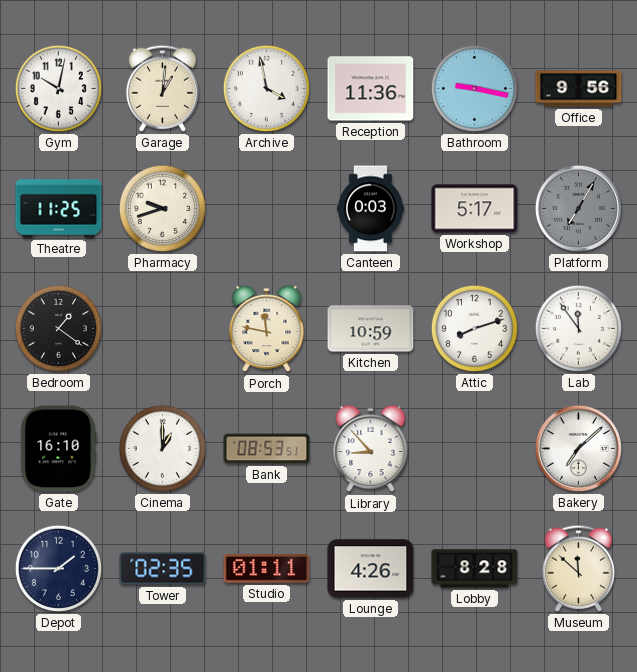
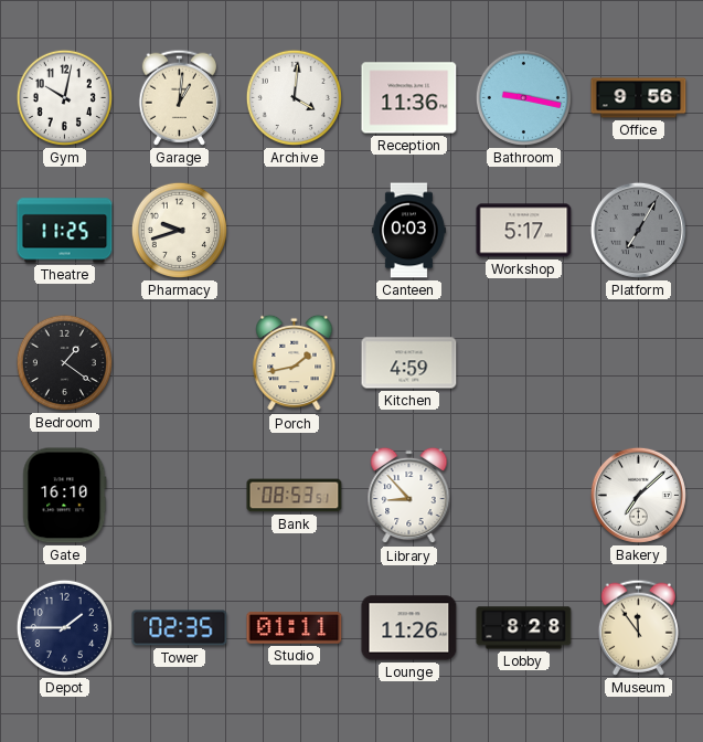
Archive: 3:58 -> 4:01
Porch: 11:47 -> 1:43
Kitchen: 10:59 -> 4:59
Attic: 8:12 -> none
Lab: 11:54 -> none
Cinema: 1:00 -> none
Lounge: 4:26 -> 11:26
Museum: 11:52 -> 11:54
